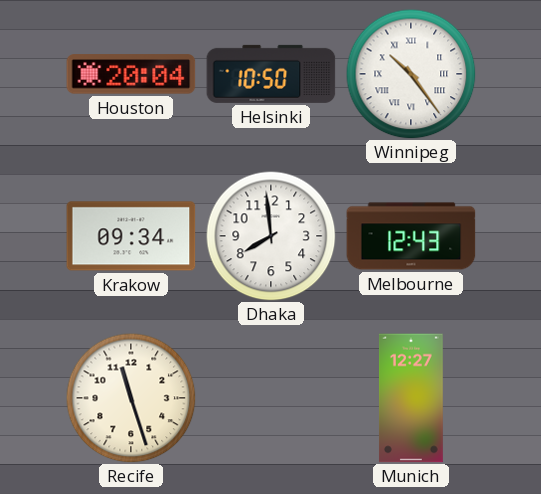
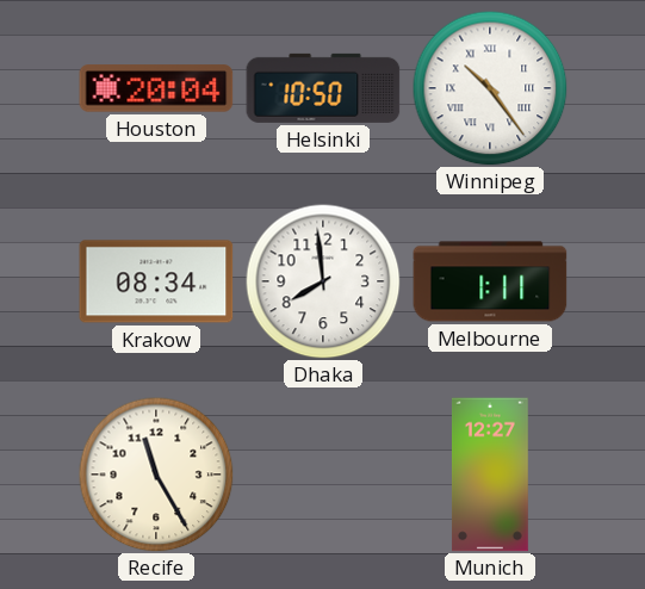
Krakow: 09:34 -> 08:34
Melbourne: 12:43 -> 1:11
Recife: 11:27 -> 11:25
